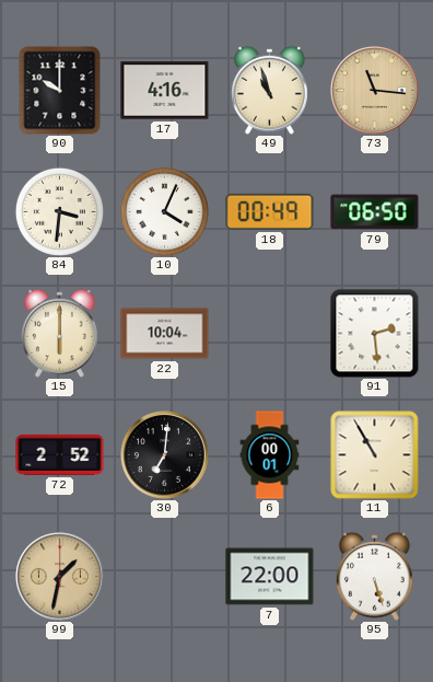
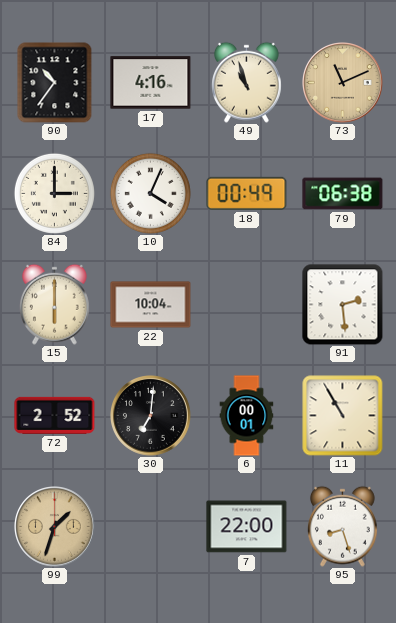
90: 10:00 -> 10:36
73: 11:16 -> 11:11
84: 3:31 -> 3:00
79: 06:50 -> 06:38
99: 1:32 -> 1:33
95: 5:27 -> 8:27
